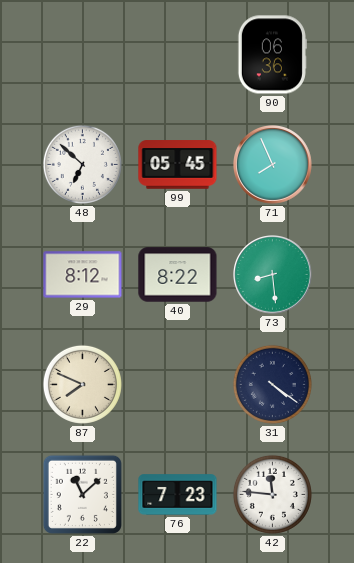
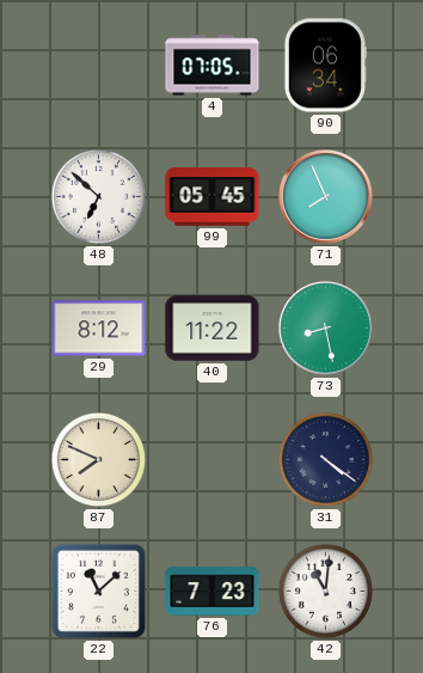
4: none -> 07:05
90: 06:36 -> 06:34
40: 8:22 -> 11:22
73: 8:29 -> 8:28
42: 11:46 -> 11:01
